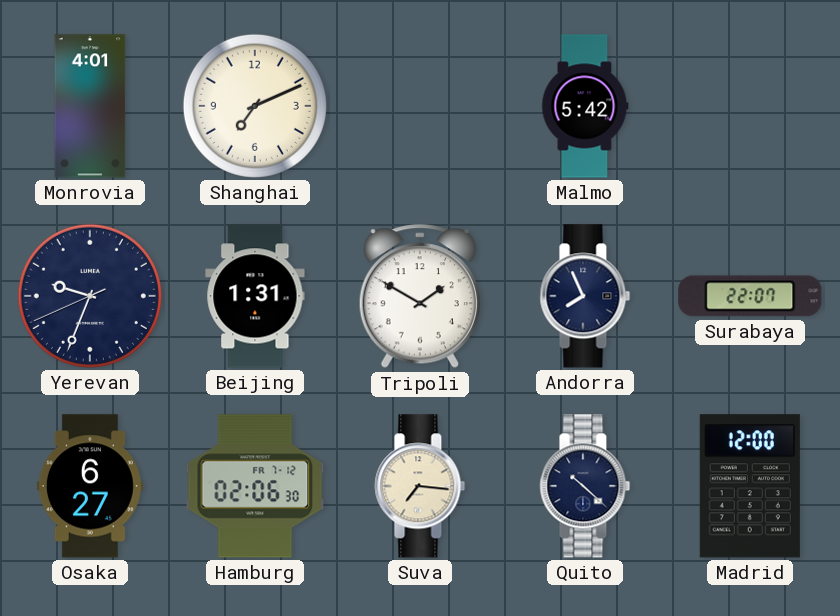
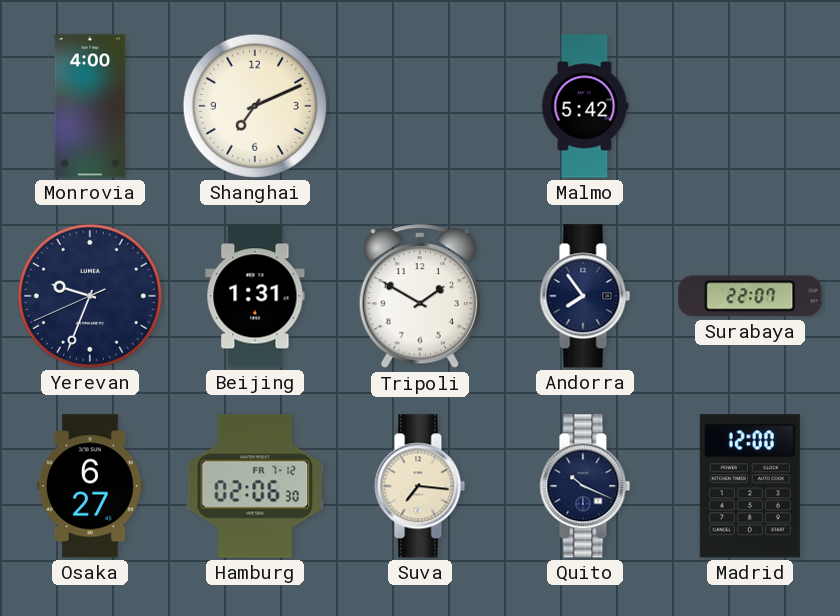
Monrovia: 4:01 -> 4:00
Andorra: 7:56 -> 7:54
Quito: 10:22 -> 10:19
